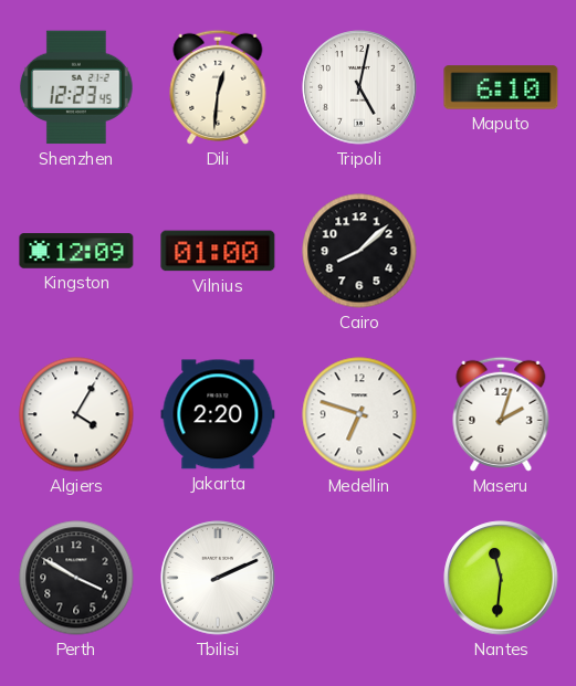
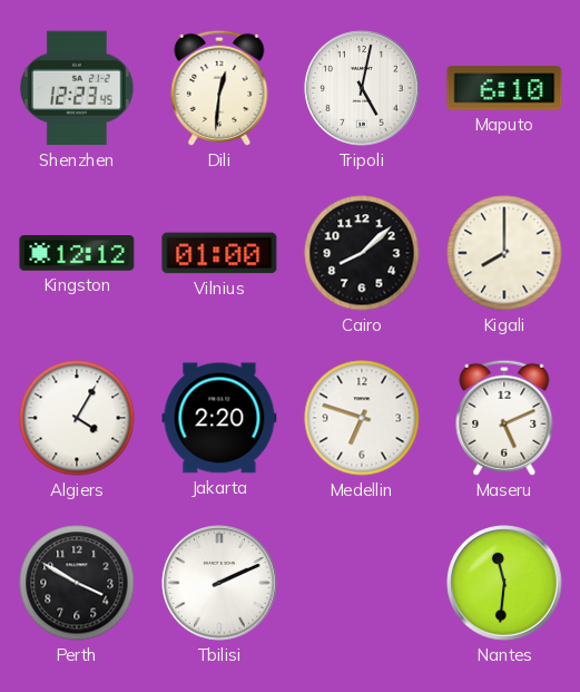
Kingston: 12:09 -> 12:12
Kigali: none -> 8:00
Maseru: 2:03 -> 5:11
